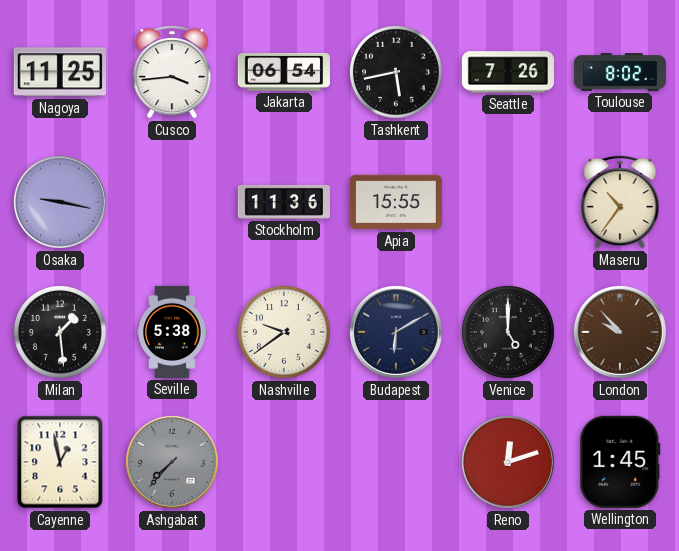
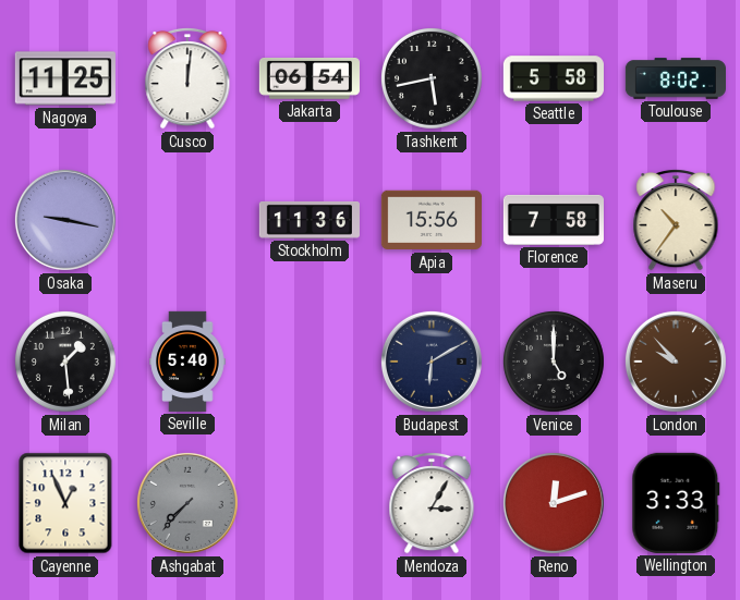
Cusco: 3:44 -> 12:01
Seattle: 7:26 -> 5:58
Apia: 15:55 -> 15:56
Florence: none -> 7:58
Seville: 5:38 -> 5:40
Nashville: 9:39 -> none
Cayenne: 12:58 -> 12:56
Mendoza: none -> 3:05
Wellington: 1:45 -> 3:33
